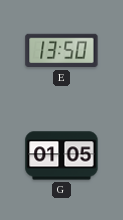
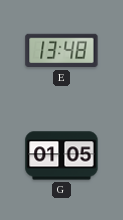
E: 13:50 -> 13:48
